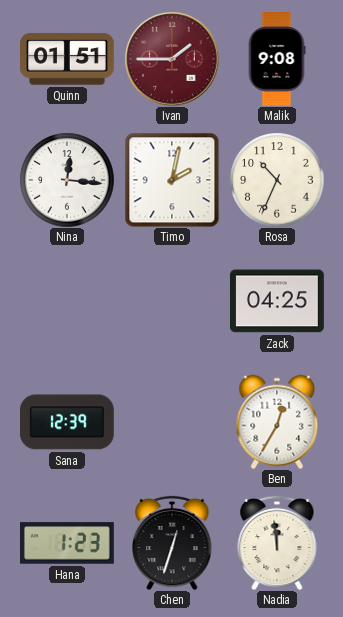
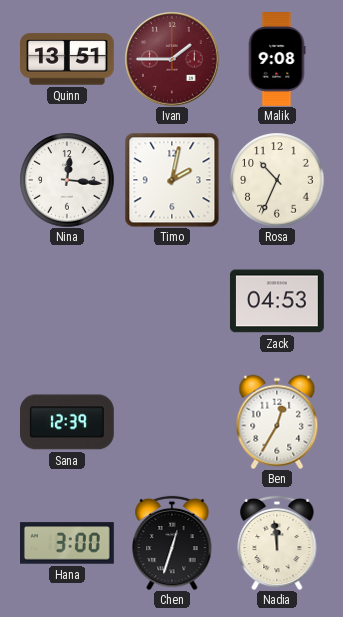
Quinn: 01:51 -> 13:51
Zack: 04:25 -> 04:53
Hana: 1:23 -> 3:00
